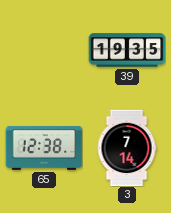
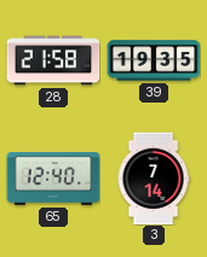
28: none -> 21:58
65: 12:38 -> 12:40
